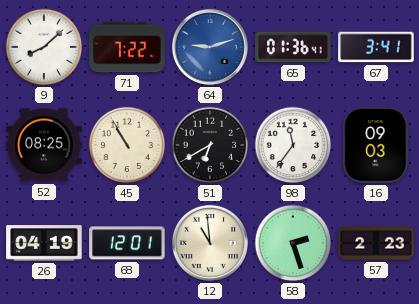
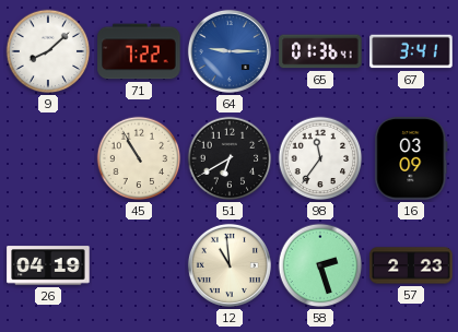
64: 9:12 -> 9:15
52: 08:25 -> none
16: 09:03 -> 03:09
68: 12:01 -> none
